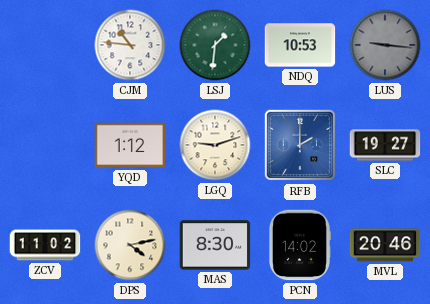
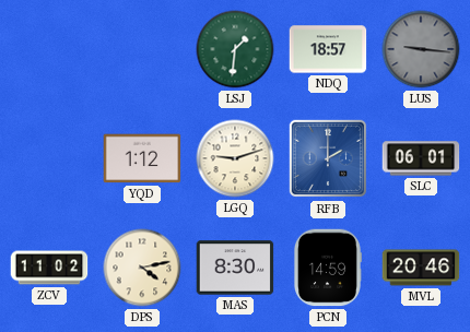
CJM: 10:46 -> none
NDQ: 10:53 -> 18:57
SLC: 19:27 -> 06:01
PCN: 14:02 -> 14:59
